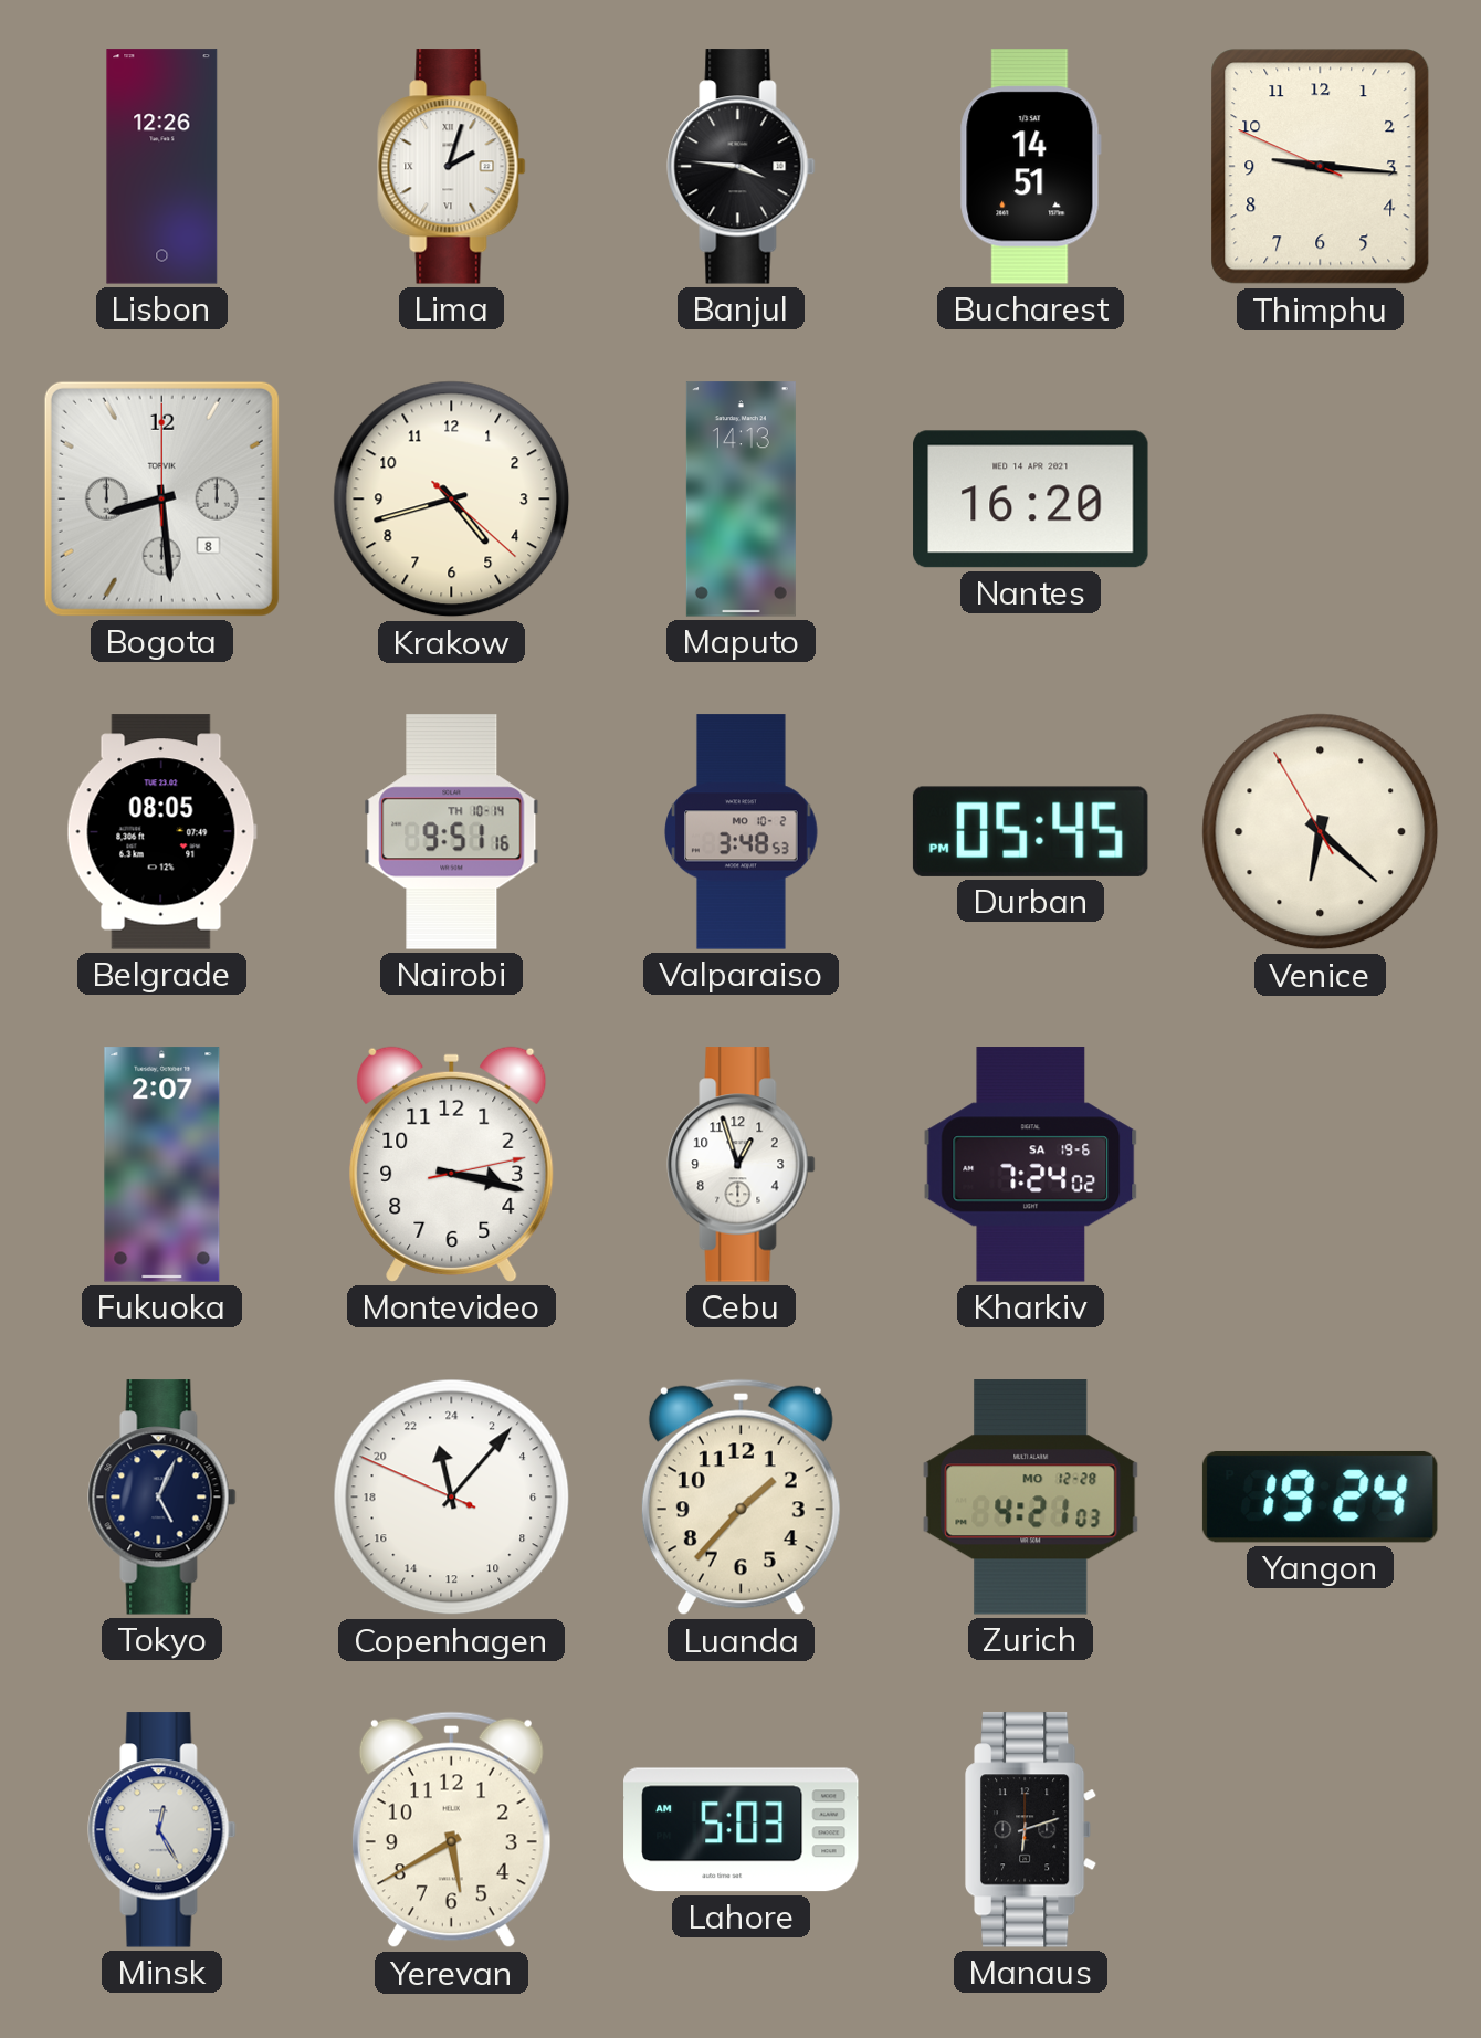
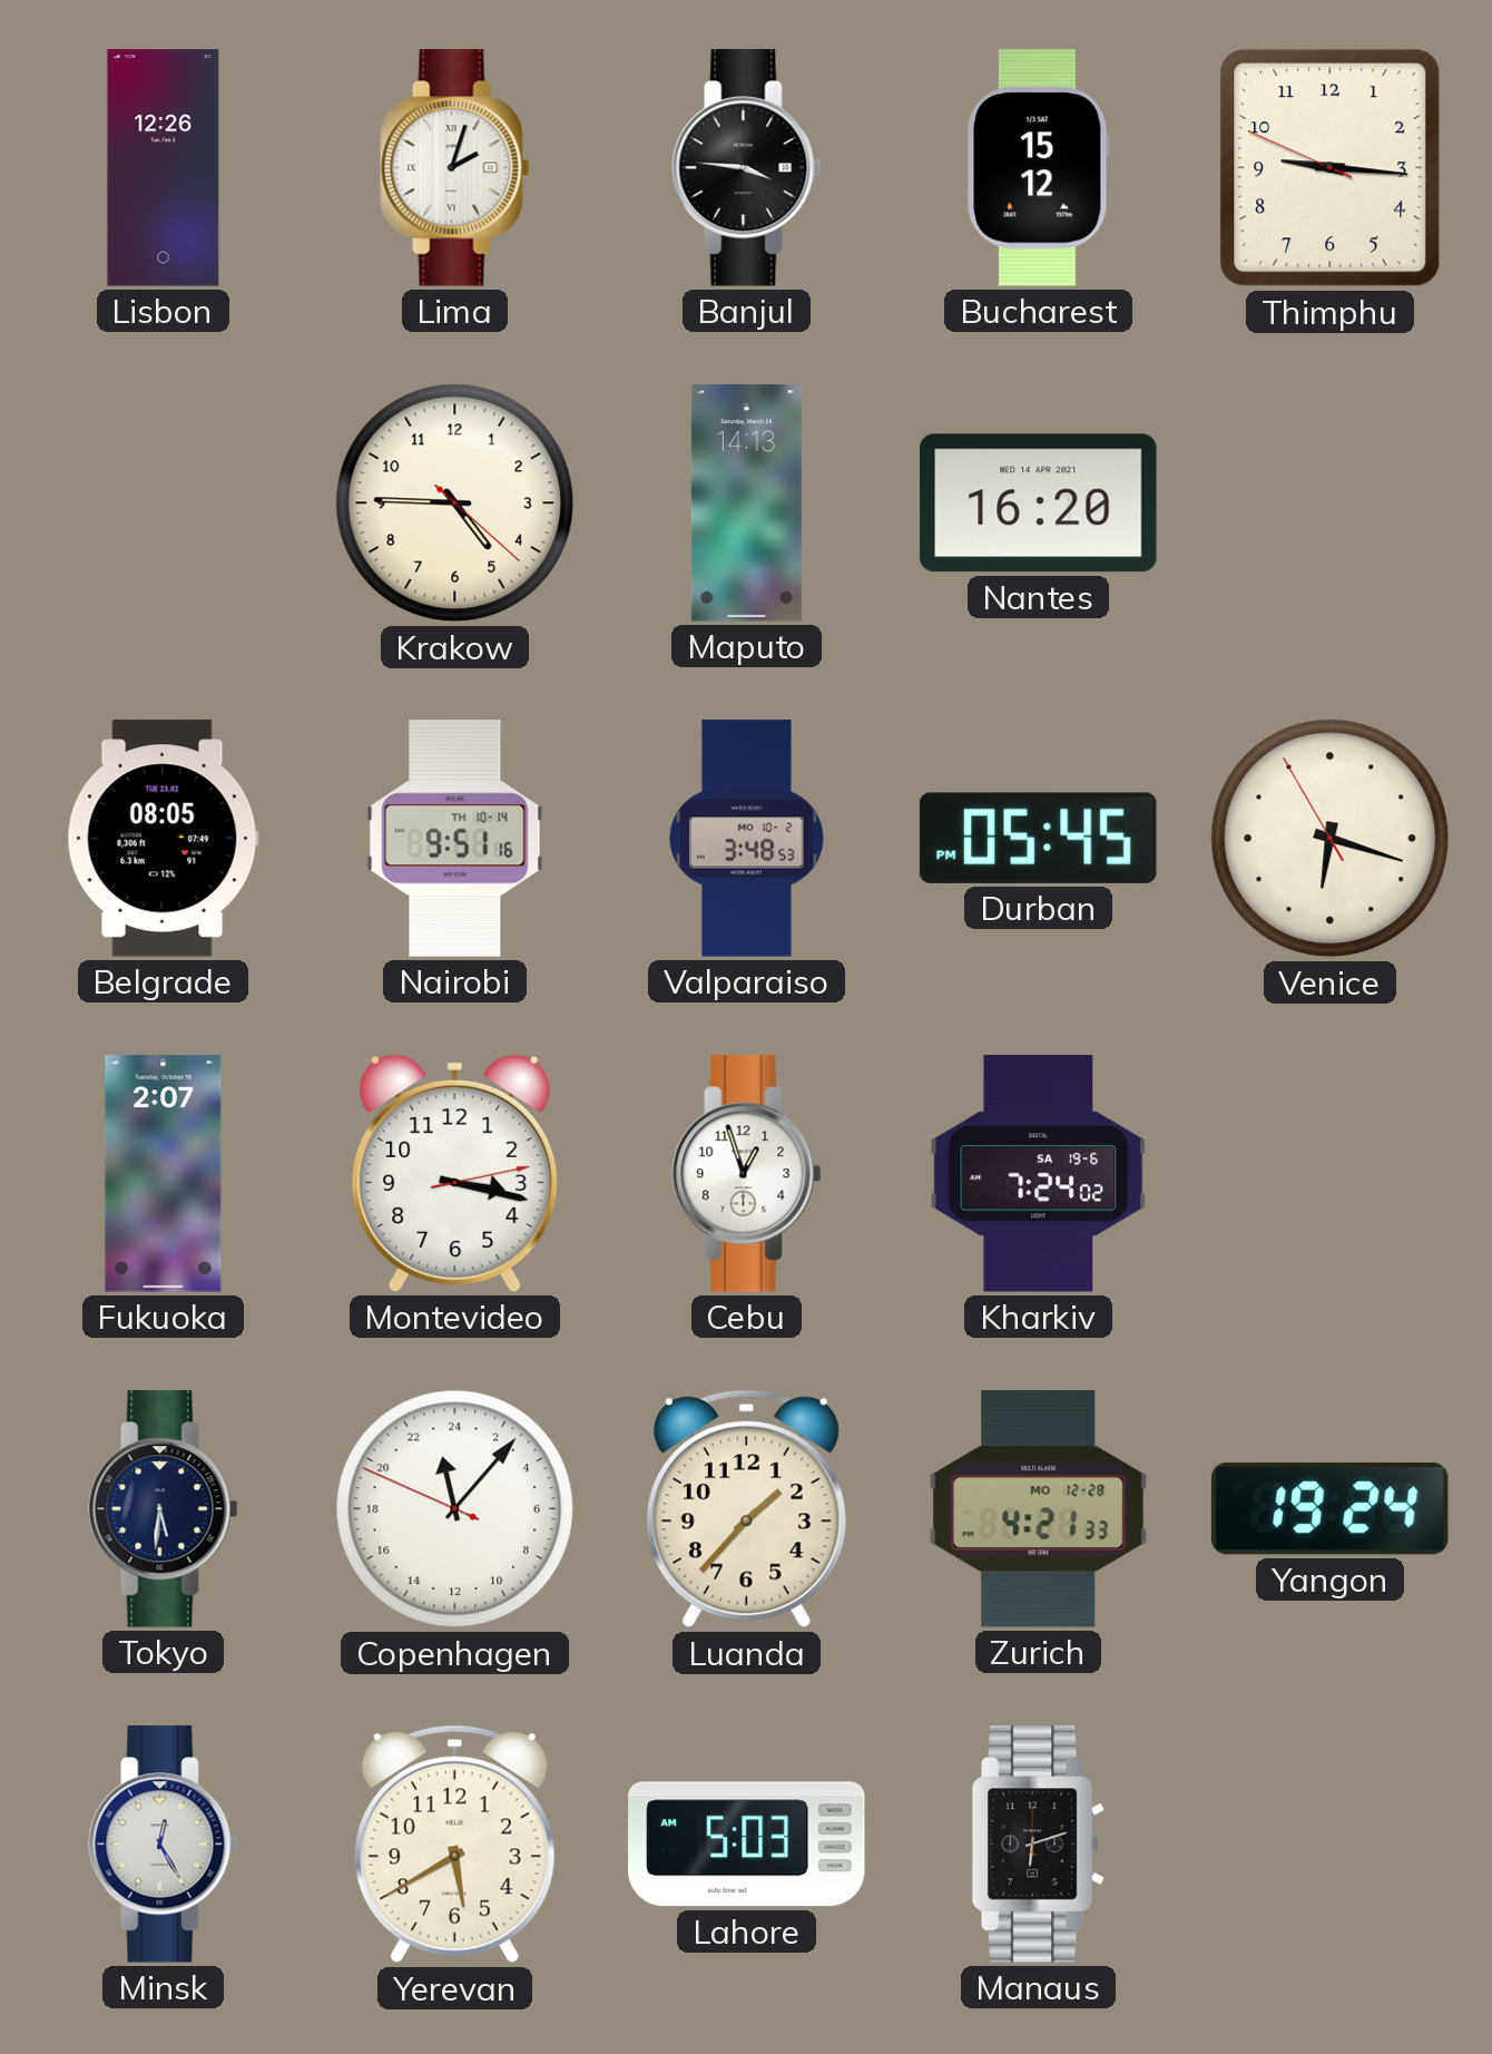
Bucharest: 14:51 -> 15:12
Bogota: 8:29 -> none
Krakow: 4:42 -> 4:45
Venice: 6:21 -> 6:17
Tokyo: 5:04 -> 5:31
Zurich: 4:21:03 -> 4:21:33
